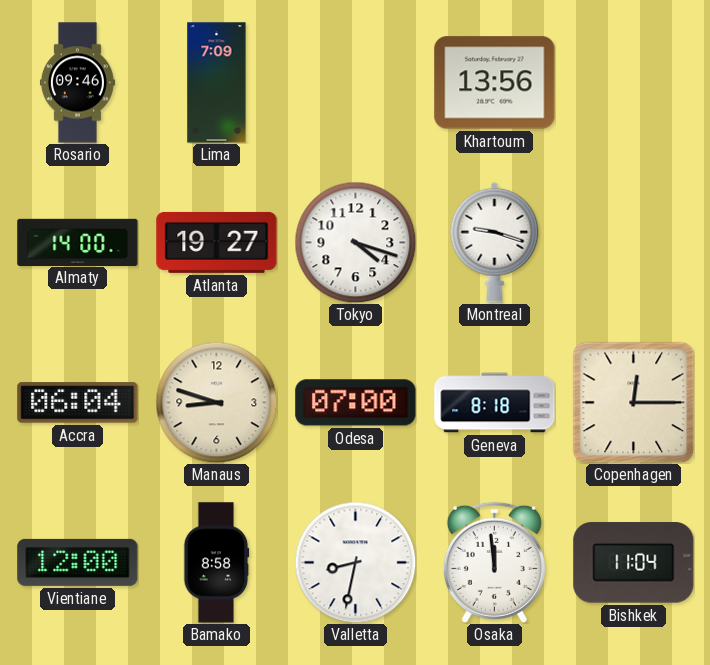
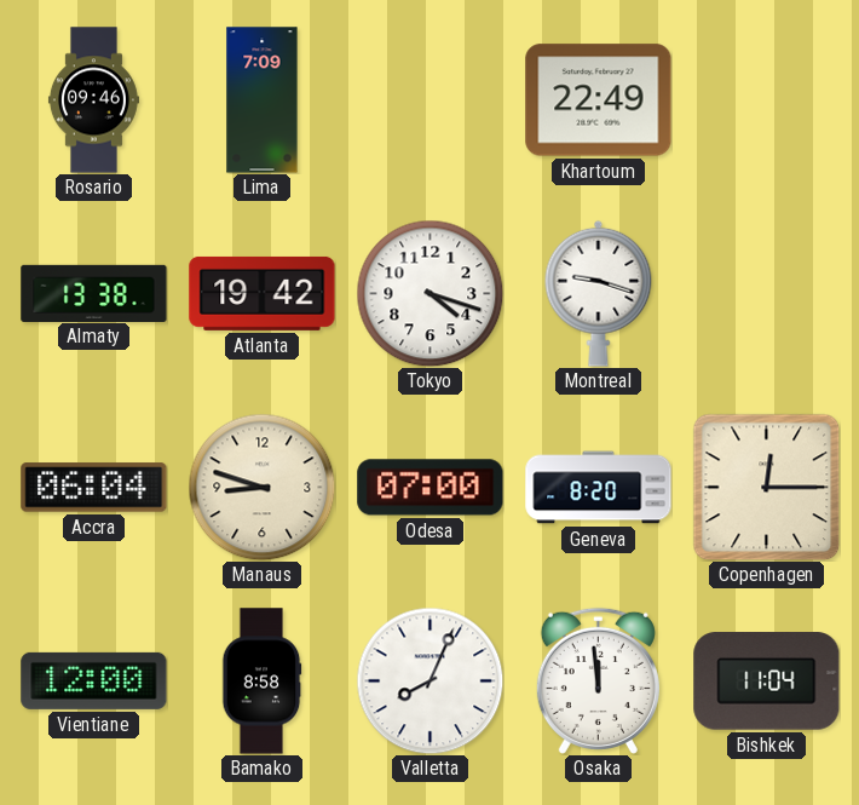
Khartoum: 13:56 -> 22:49
Almaty: 14:00 -> 13:38
Atlanta: 19:27 -> 19:42
Geneva: 8:18 -> 8:20
Valletta: 8:32 -> 8:04
